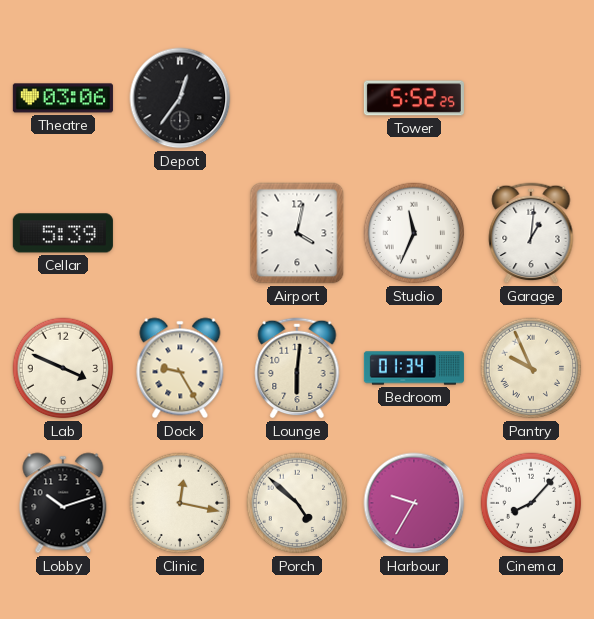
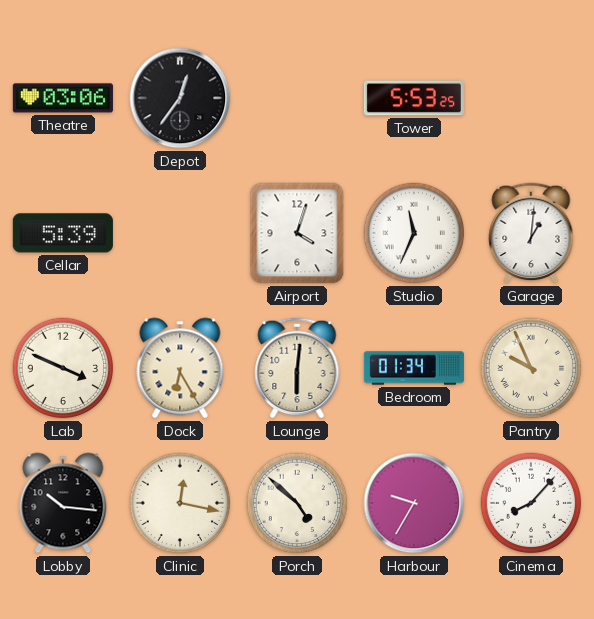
Tower: 5:52 -> 5:53
Airport: 4:02 -> 4:03
Dock: 9:25 -> 6:25
Lobby: 10:12 -> 10:16
